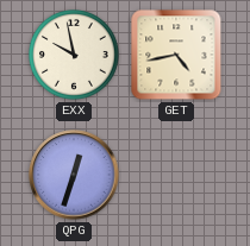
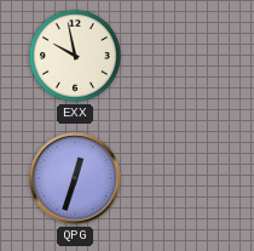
GET: 4:43 -> none
